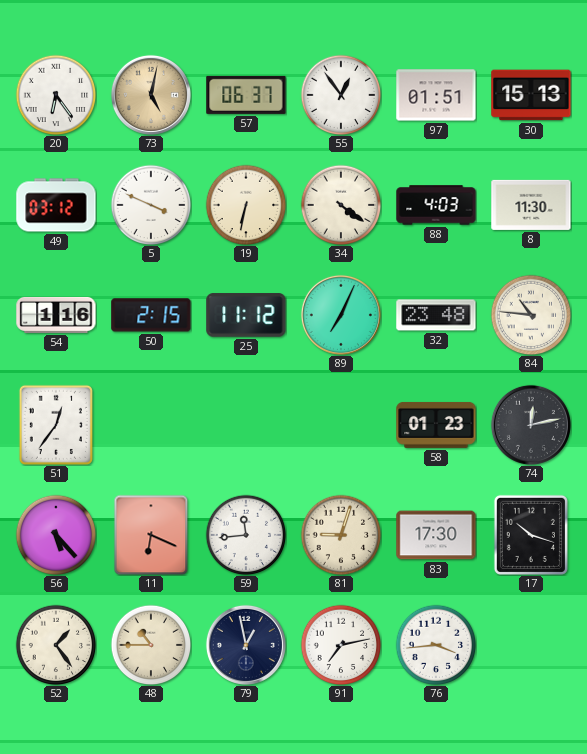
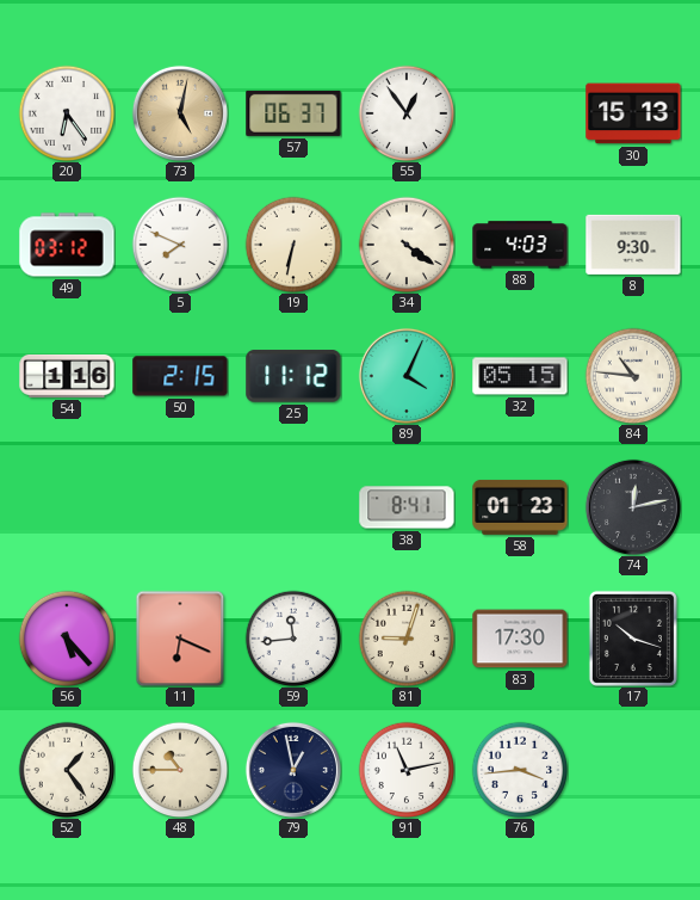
97: 01:51 -> none
5: 3:49 -> 7:49
8: 11:30 -> 9:30
89: 7:04 -> 4:04
32: 23:48 -> 05:15
51: 12:36 -> none
38: none -> 8:41
91: 7:13 -> 11:13
